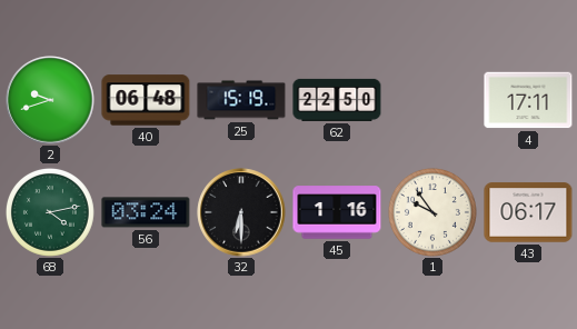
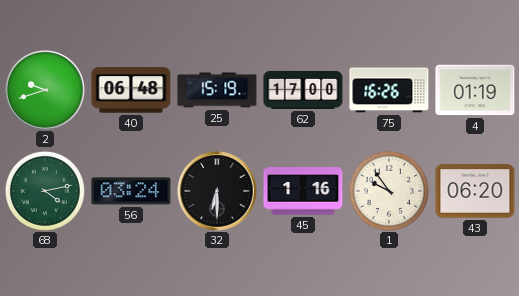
62: 22:50 -> 17:00
75: none -> 16:26
4: 17:11 -> 01:19
43: 06:17 -> 06:20
